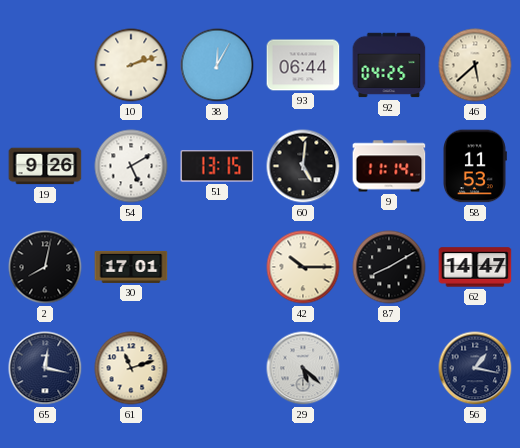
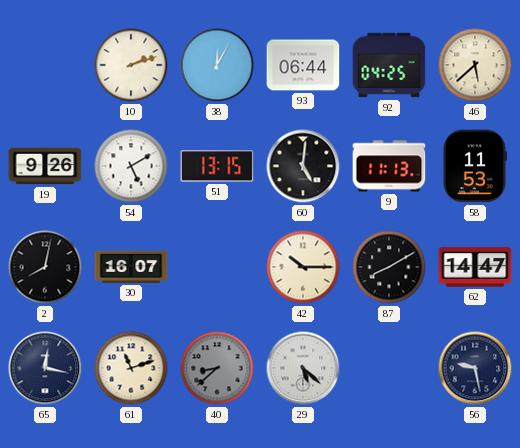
9: 11:14 -> 11:13
30: 17:01 -> 16:07
40: none -> 8:38
56: 1:17 -> 9:28
